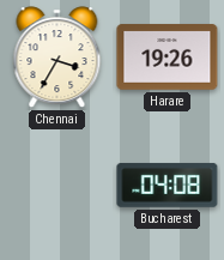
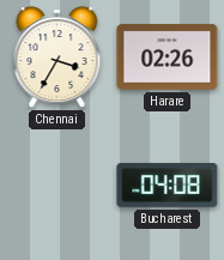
Harare: 19:26 -> 02:26
